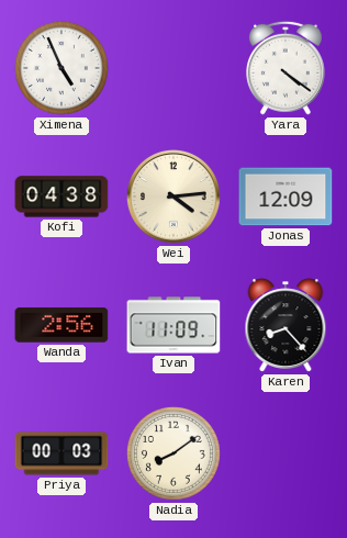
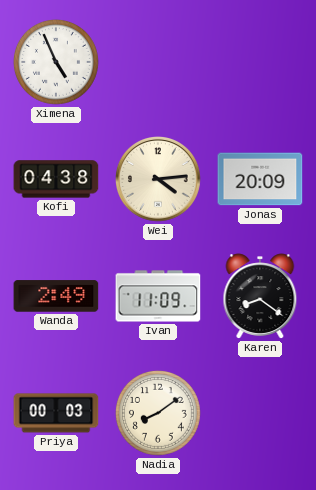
Yara: 4:21 -> none
Jonas: 12:09 -> 20:09
Wanda: 2:56 -> 2:49
Karen: 8:23 -> 8:21
